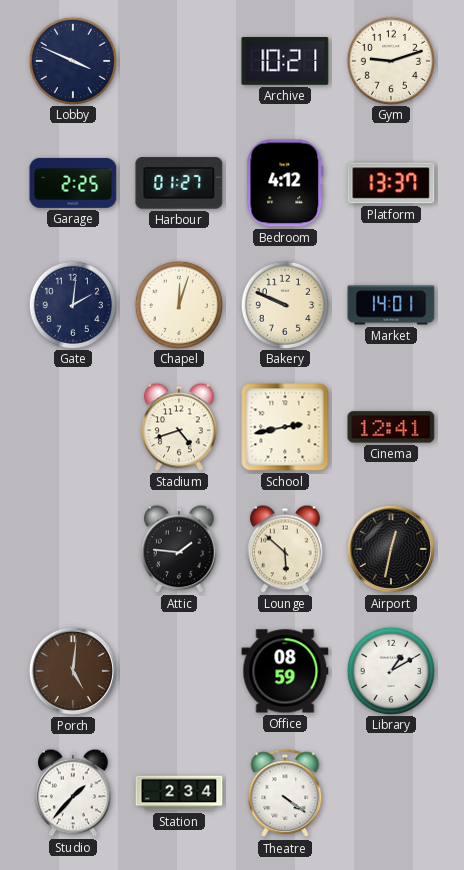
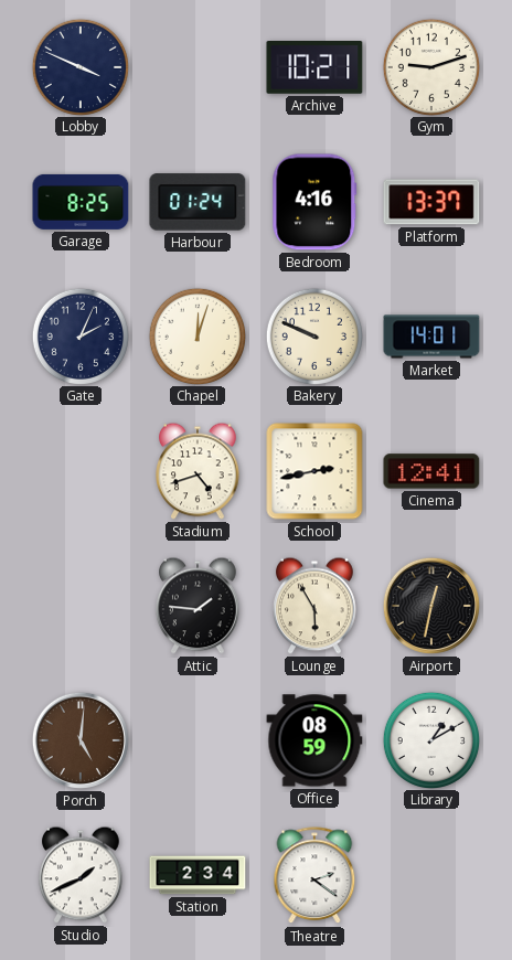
Garage: 2:25 -> 8:25
Harbour: 01:27 -> 01:24
Bedroom: 4:12 -> 4:16
Gate: 2:01 -> 2:04
Lounge: 5:52 -> 5:55
Studio: 1:37 -> 1:41
Theatre: 4:21 -> 2:21
